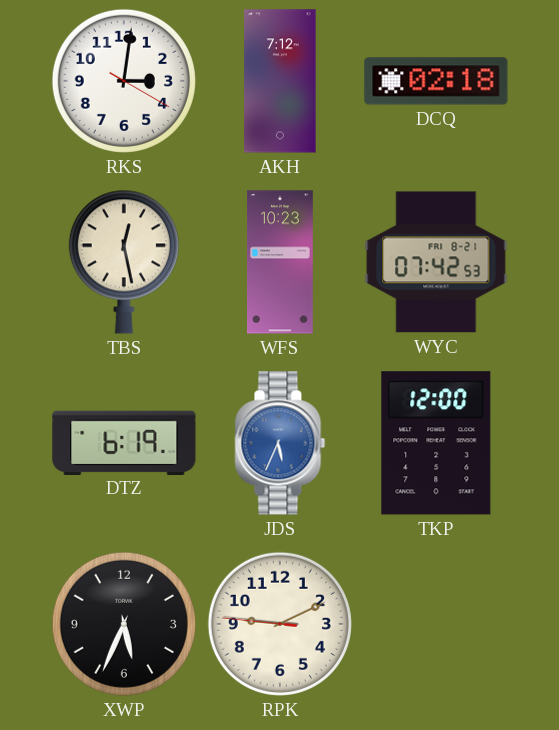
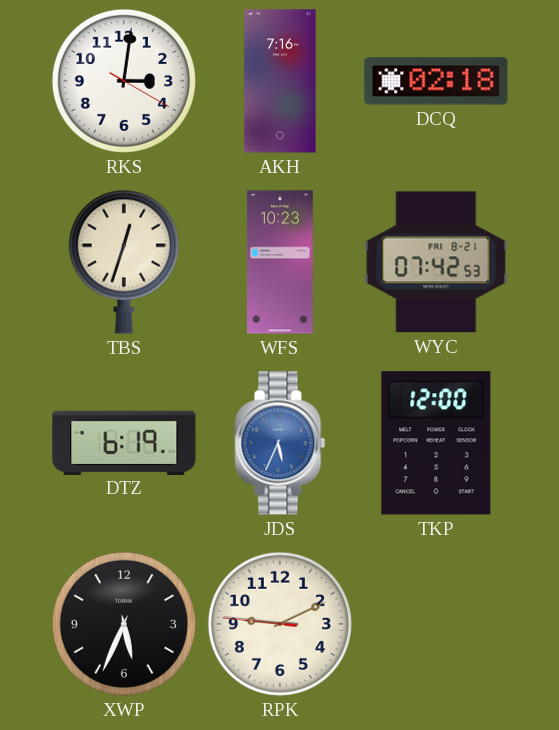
AKH: 7:12 -> 7:16
TBS: 12:28 -> 12:33
